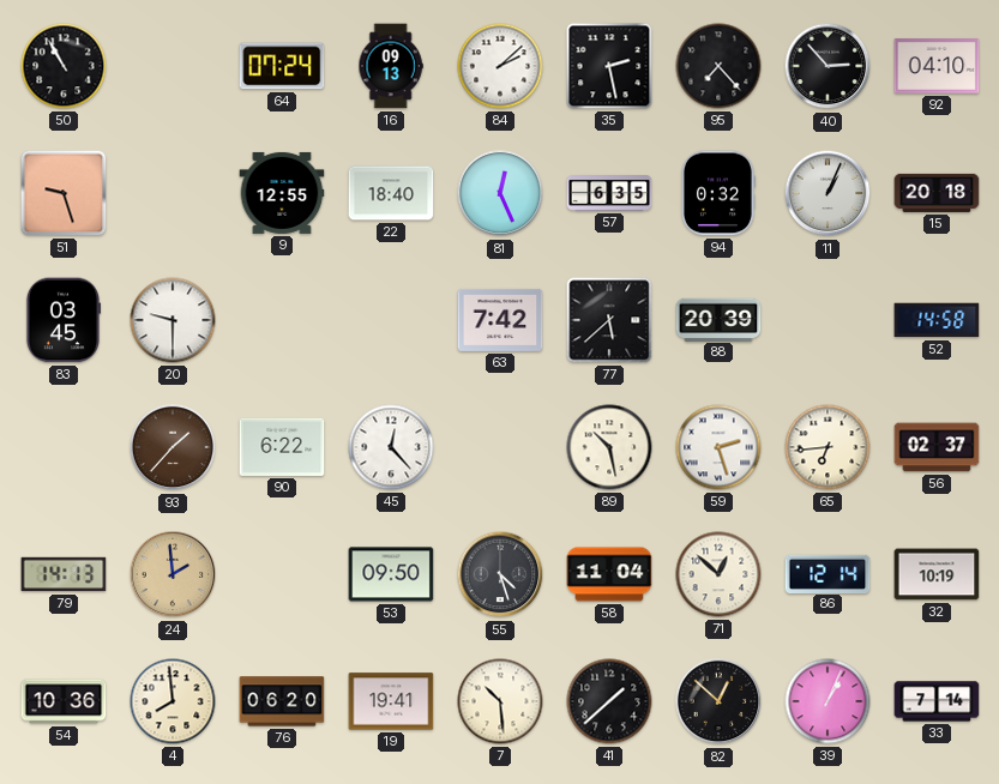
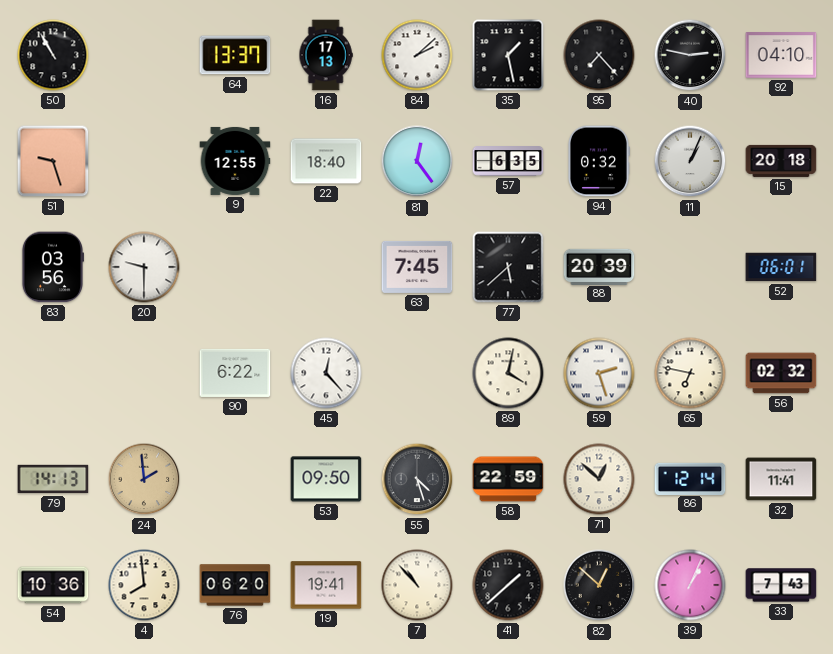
64: 07:24 -> 13:37
16: 09:13 -> 17:13
35: 2:28 -> 1:28
40: 2:53 -> 2:47
81: 12:26 -> 12:24
83: 03:45 -> 03:56
63: 7:42 -> 7:45
52: 14:58 -> 06:01
93: 1:37 -> none
89: 10:28 -> 4:02
65: 6:44 -> 6:47
56: 02:37 -> 02:32
58: 11:04 -> 22:59
32: 10:19 -> 11:41
7: 10:29 -> 10:53
33: 7:14 -> 7:43
